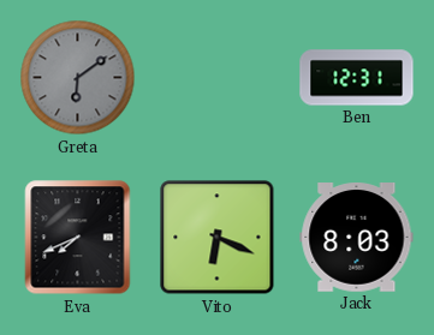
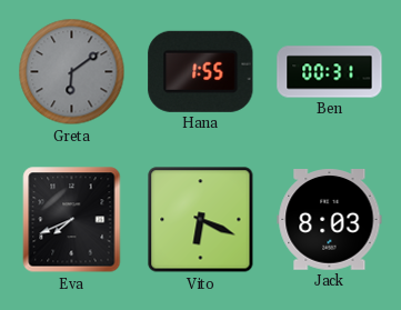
Hana: none -> 1:55
Ben: 12:31 -> 00:31
